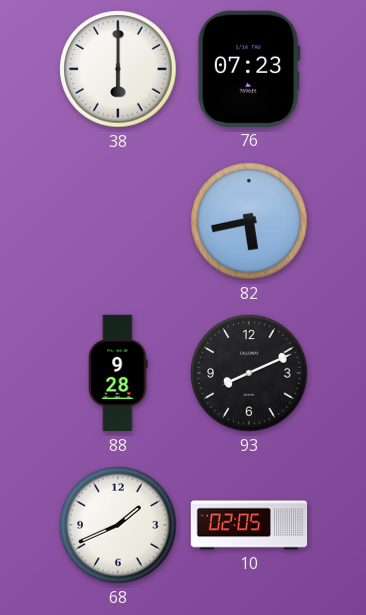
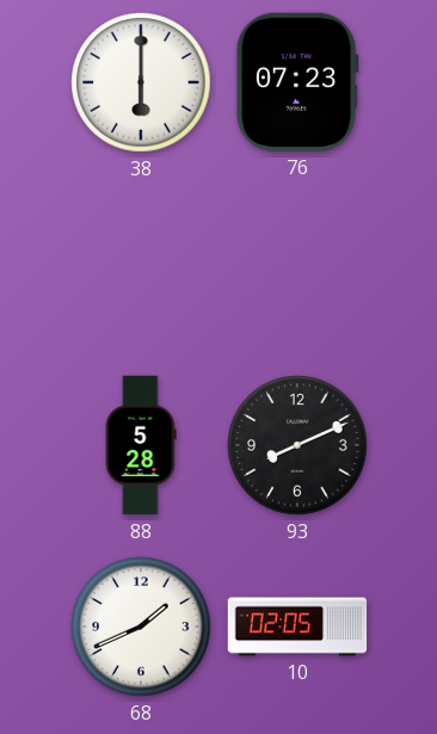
82: 5:43 -> none
88: 9:28 -> 5:28
